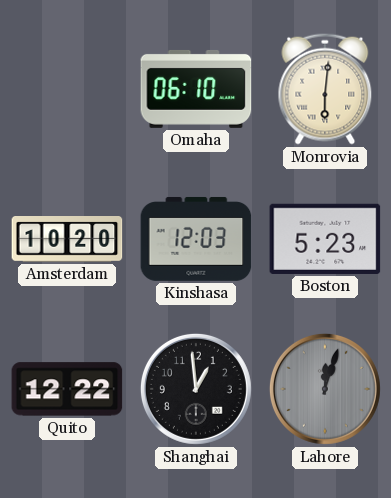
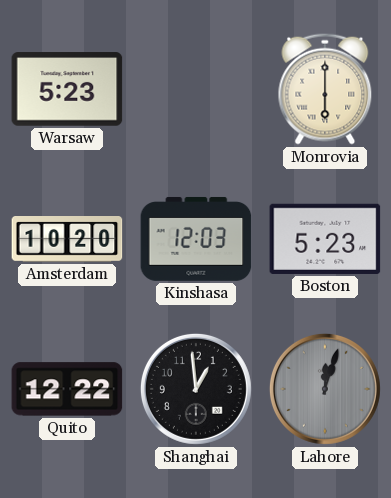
Warsaw: none -> 5:23
Omaha: 06:10 -> none
Monrovia: 6:01 -> 6:00
